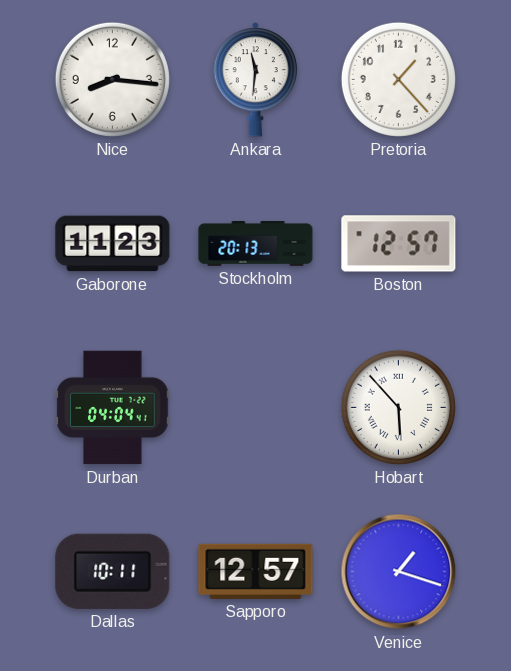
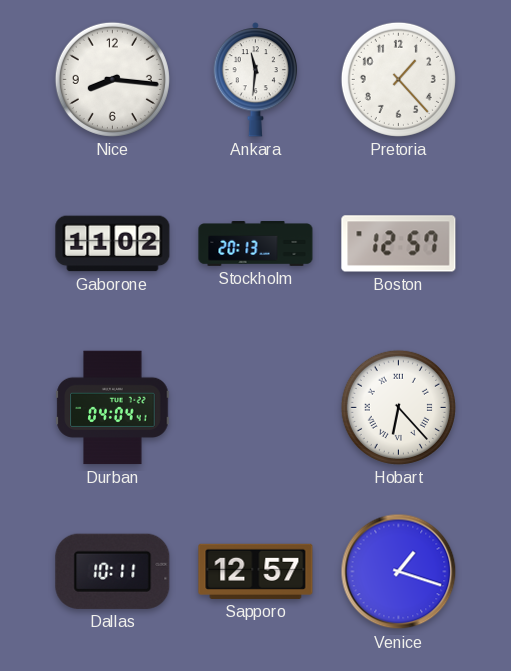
Gaborone: 11:23 -> 11:02
Hobart: 5:53 -> 6:23
